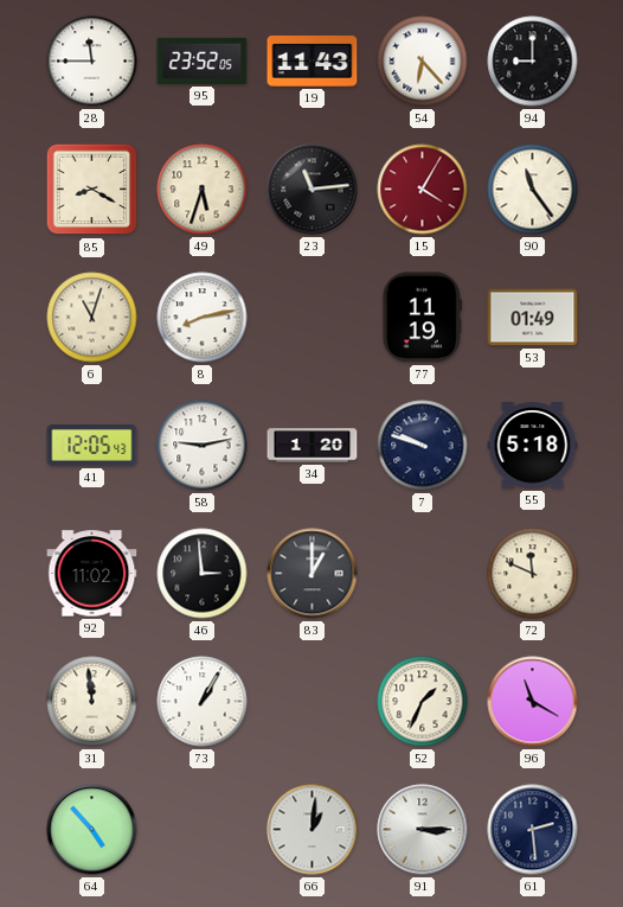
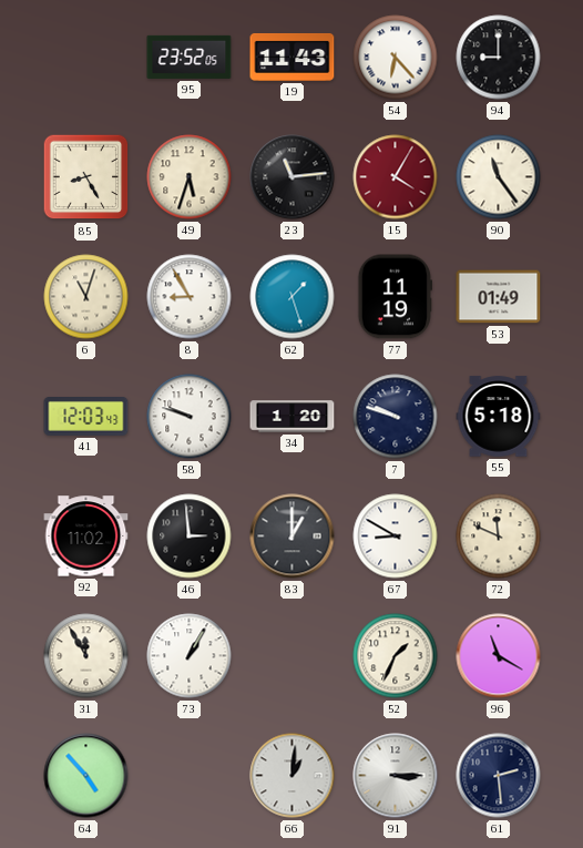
28: 11:45 -> none
85: 8:20 -> 8:25
8: 8:13 -> 8:55
62: none -> 1:27
41: 12:05 -> 12:03
58: 9:13 -> 9:48
67: none -> 8:50
31: 11:59 -> 11:55
